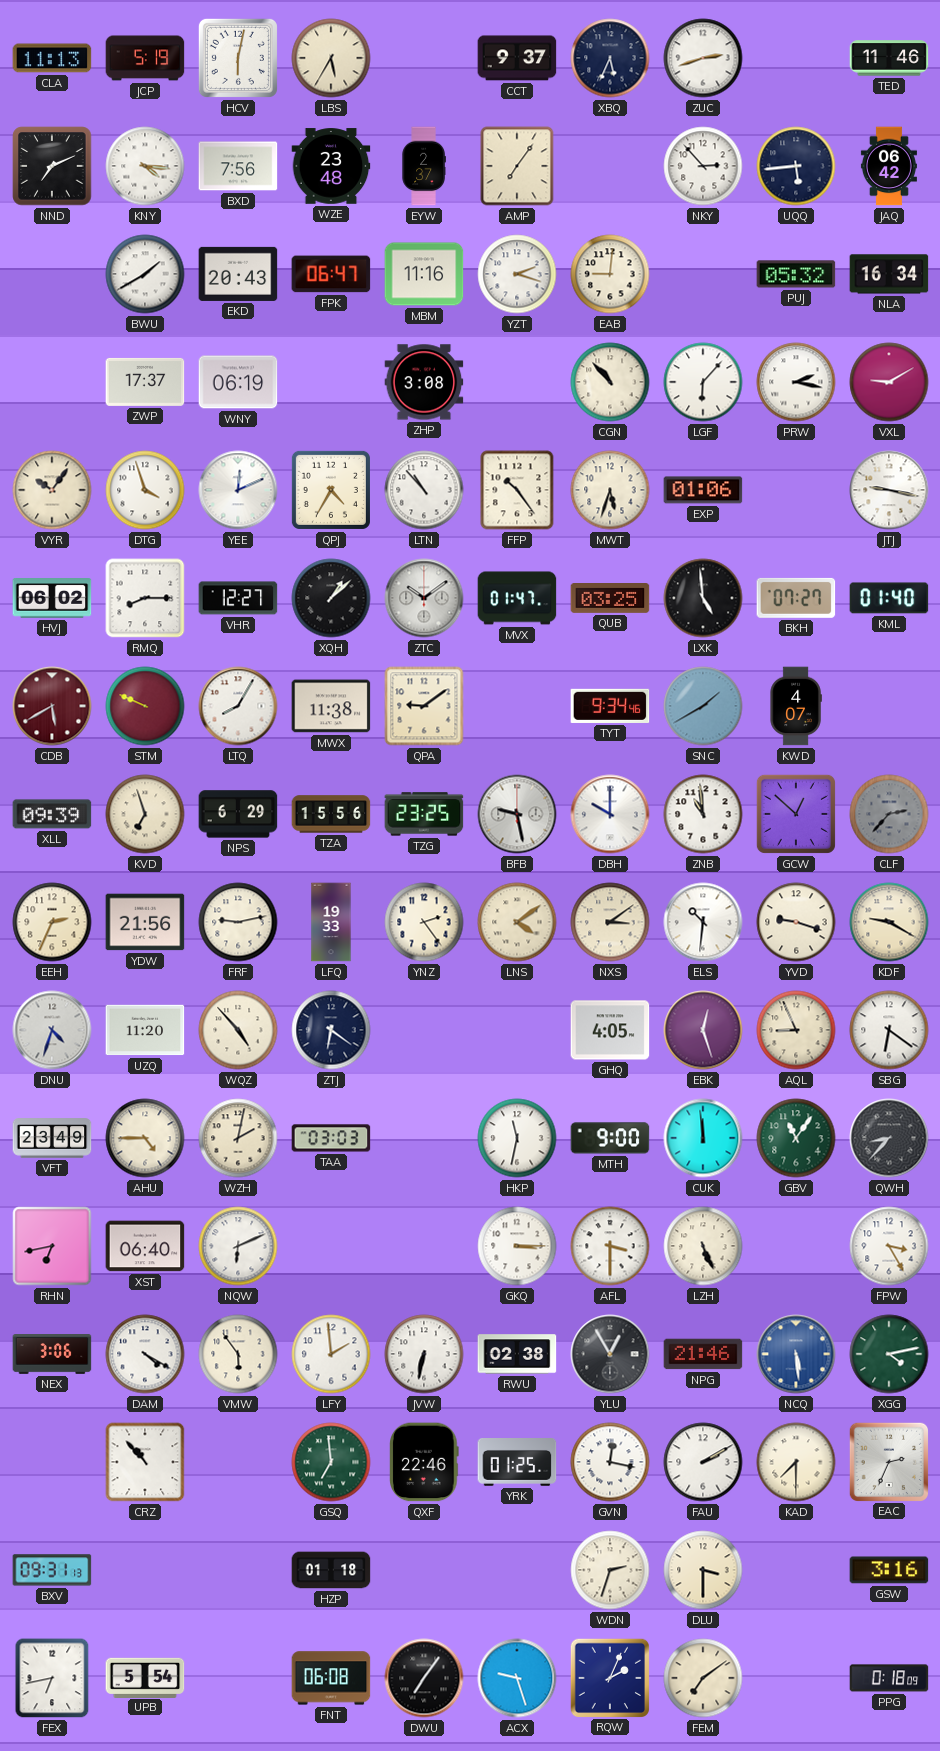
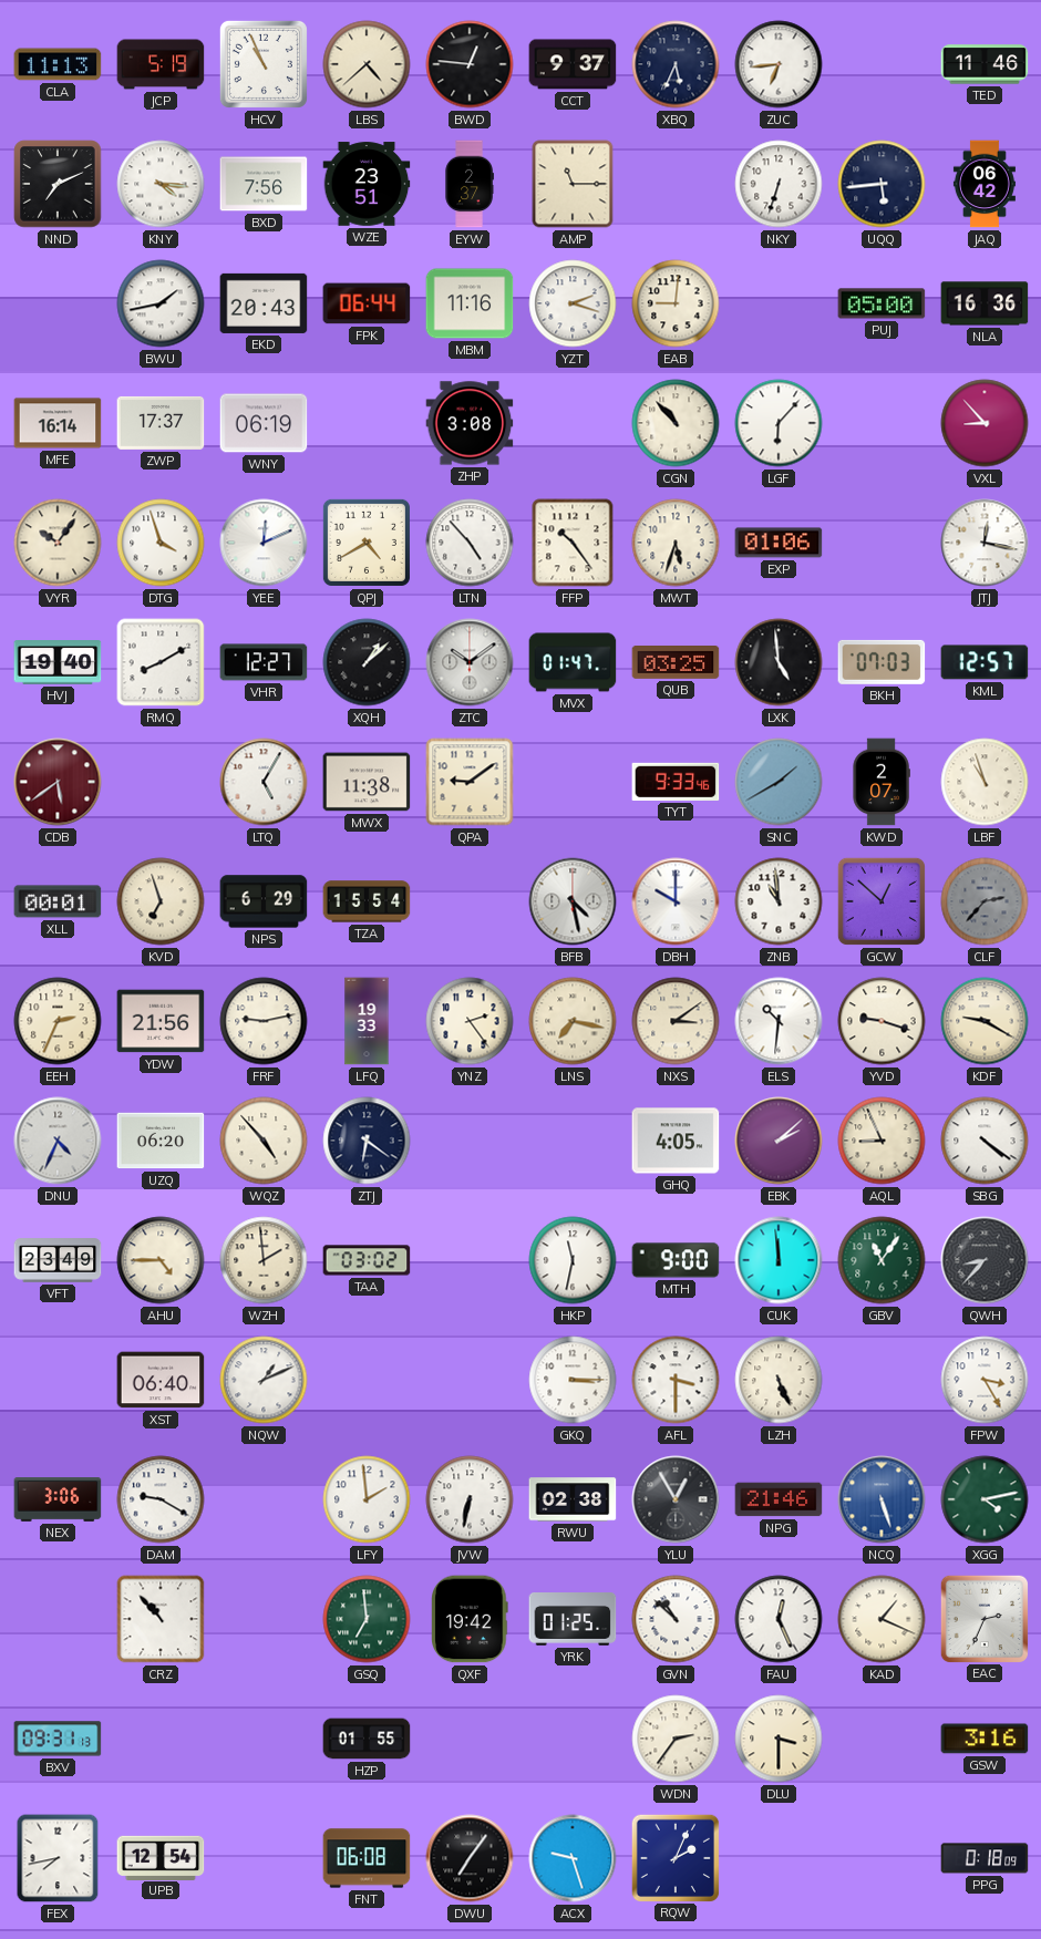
HCV: 6:02 -> 10:56
LBS: 5:35 -> 4:38
BWD: none -> 12:46
ZUC: 2:42 -> 6:44
WZE: 23:48 -> 23:51
AMP: 7:06 -> 11:15
NKY: 2:53 -> 6:33
BWU: 1:40 -> 1:43
FPK: 06:47 -> 06:44
PUJ: 05:32 -> 05:00
NLA: 16:34 -> 16:36
MFE: none -> 16:14
PRW: 2:17 -> none
VXL: 9:10 -> 8:53
QPJ: 4:35 -> 4:40
LTN: 10:53 -> 4:53
JTJ: 9:17 -> 12:17
HVJ: 06:02 -> 19:40
RMQ: 8:15 -> 8:10
BKH: 07:27 -> 07:03
KML: 01:40 -> 12:57
CDB: 5:40 -> 5:39
STM: 9:49 -> none
LTQ: 8:05 -> 5:05
TYT: 9:34 -> 9:33
KWD: 4:07 -> 2:07
LBF: none -> 10:57
XLL: 09:39 -> 00:01
TZA: 15:56 -> 15:54
TZG: 23:25 -> none
BFB: 9:28 -> 4:28
LNS: 4:09 -> 7:17
DNU: 4:33 -> 4:34
UZQ: 11:20 -> 06:20
EBK: 12:27 -> 2:08
SBG: 6:21 -> 4:21
WZH: 2:02 -> 1:59
TAA: 03:03 -> 03:02
RHN: 6:43 -> none
NQW: 6:11 -> 1:11
DAM: 4:20 -> 9:20
VMW: 5:54 -> none
NCQ: 5:29 -> 5:27
QXF: 22:46 -> 19:42
GVN: 12:17 -> 10:52
FAU: 2:10 -> 12:26
KAD: 7:30 -> 1:19
HZP: 01:18 -> 01:55
WDN: 2:33 -> 2:36
FEX: 6:43 -> 7:43
UPB: 5:54 -> 12:54
FEM: 7:09 -> none
